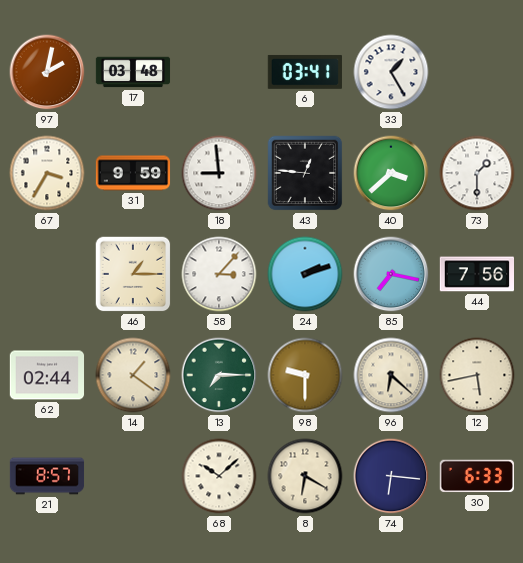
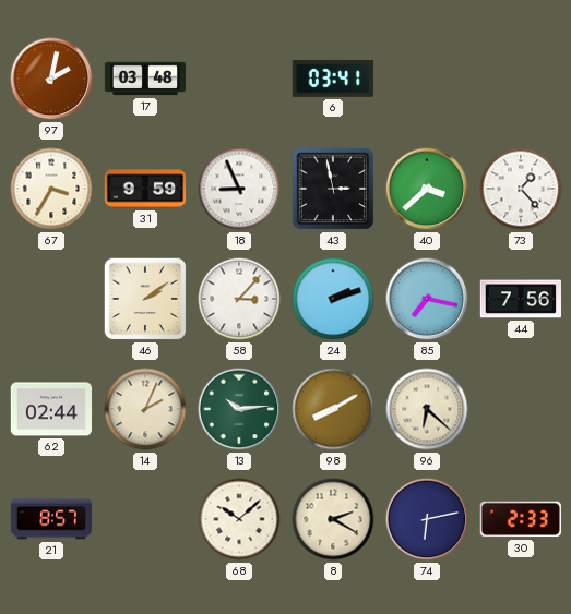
33: 1:25 -> none
18: 8:59 -> 8:56
43: 12:46 -> 2:58
73: 1:30 -> 1:23
46: 1:15 -> 2:09
14: 1:21 -> 2:04
13: 7:15 -> 10:14
98: 9:30 -> 8:10
12: 5:43 -> none
8: 6:20 -> 2:20
74: 6:16 -> 6:13
30: 6:33 -> 2:33
